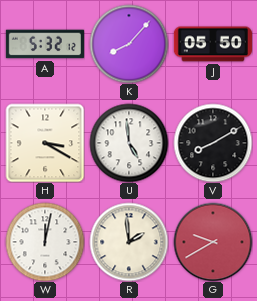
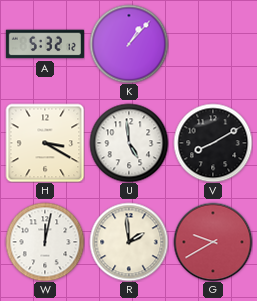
K: 8:07 -> 1:07
J: 05:50 -> none
